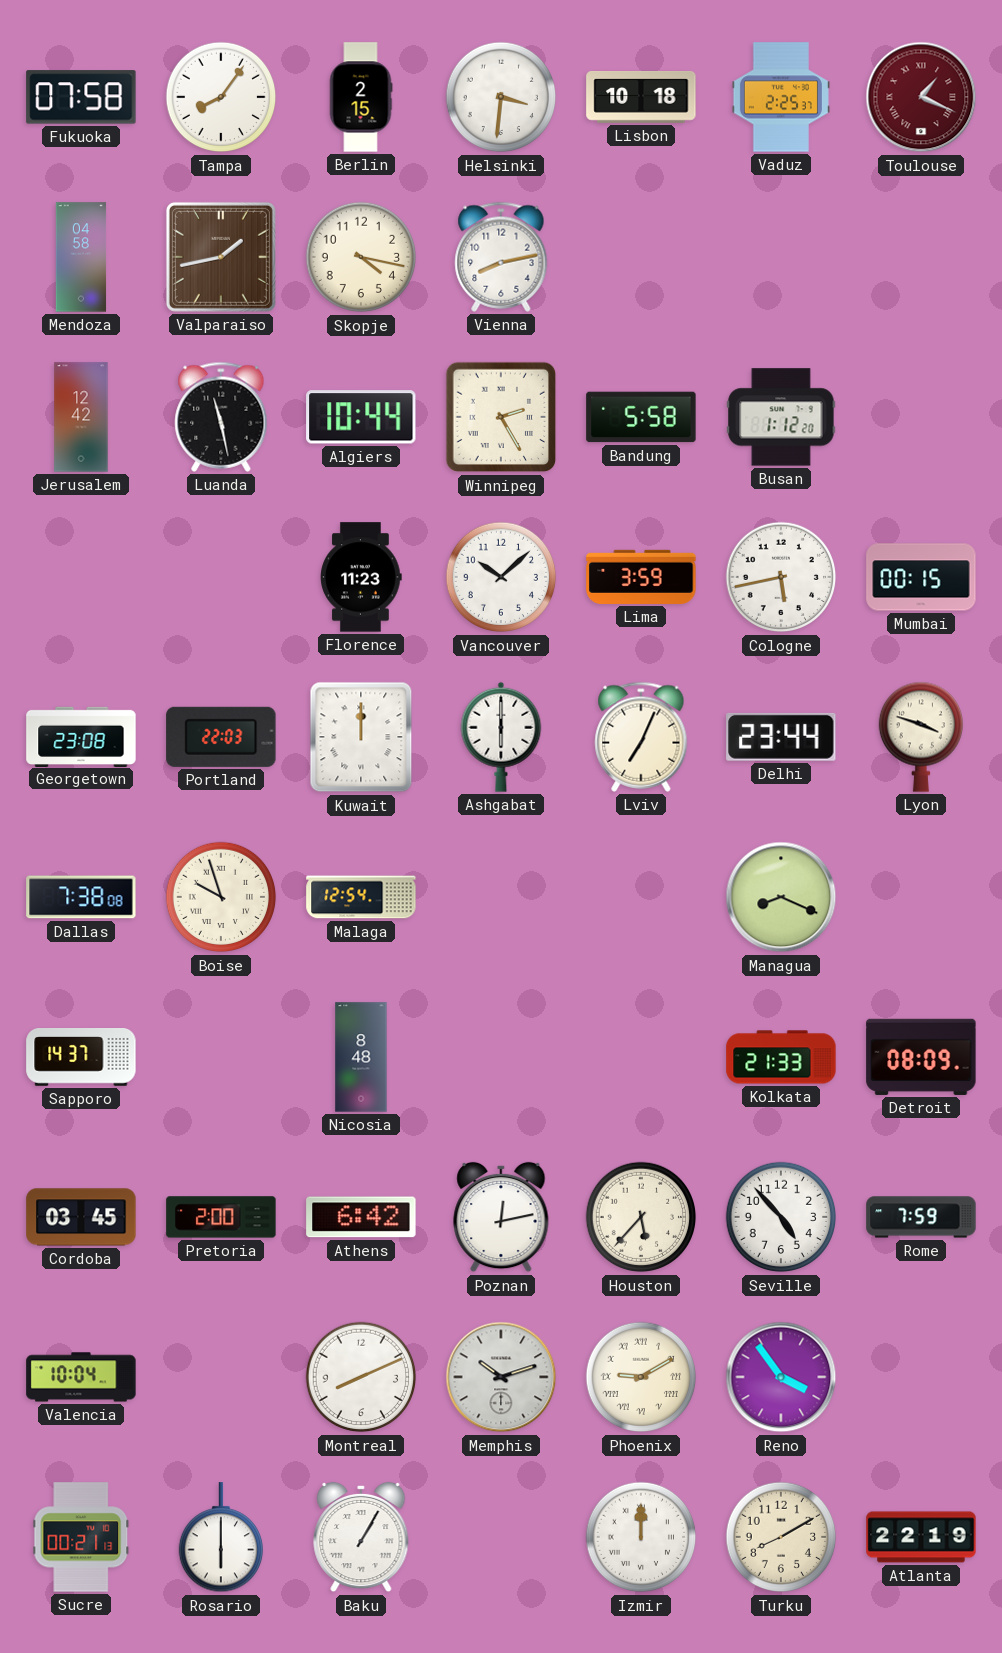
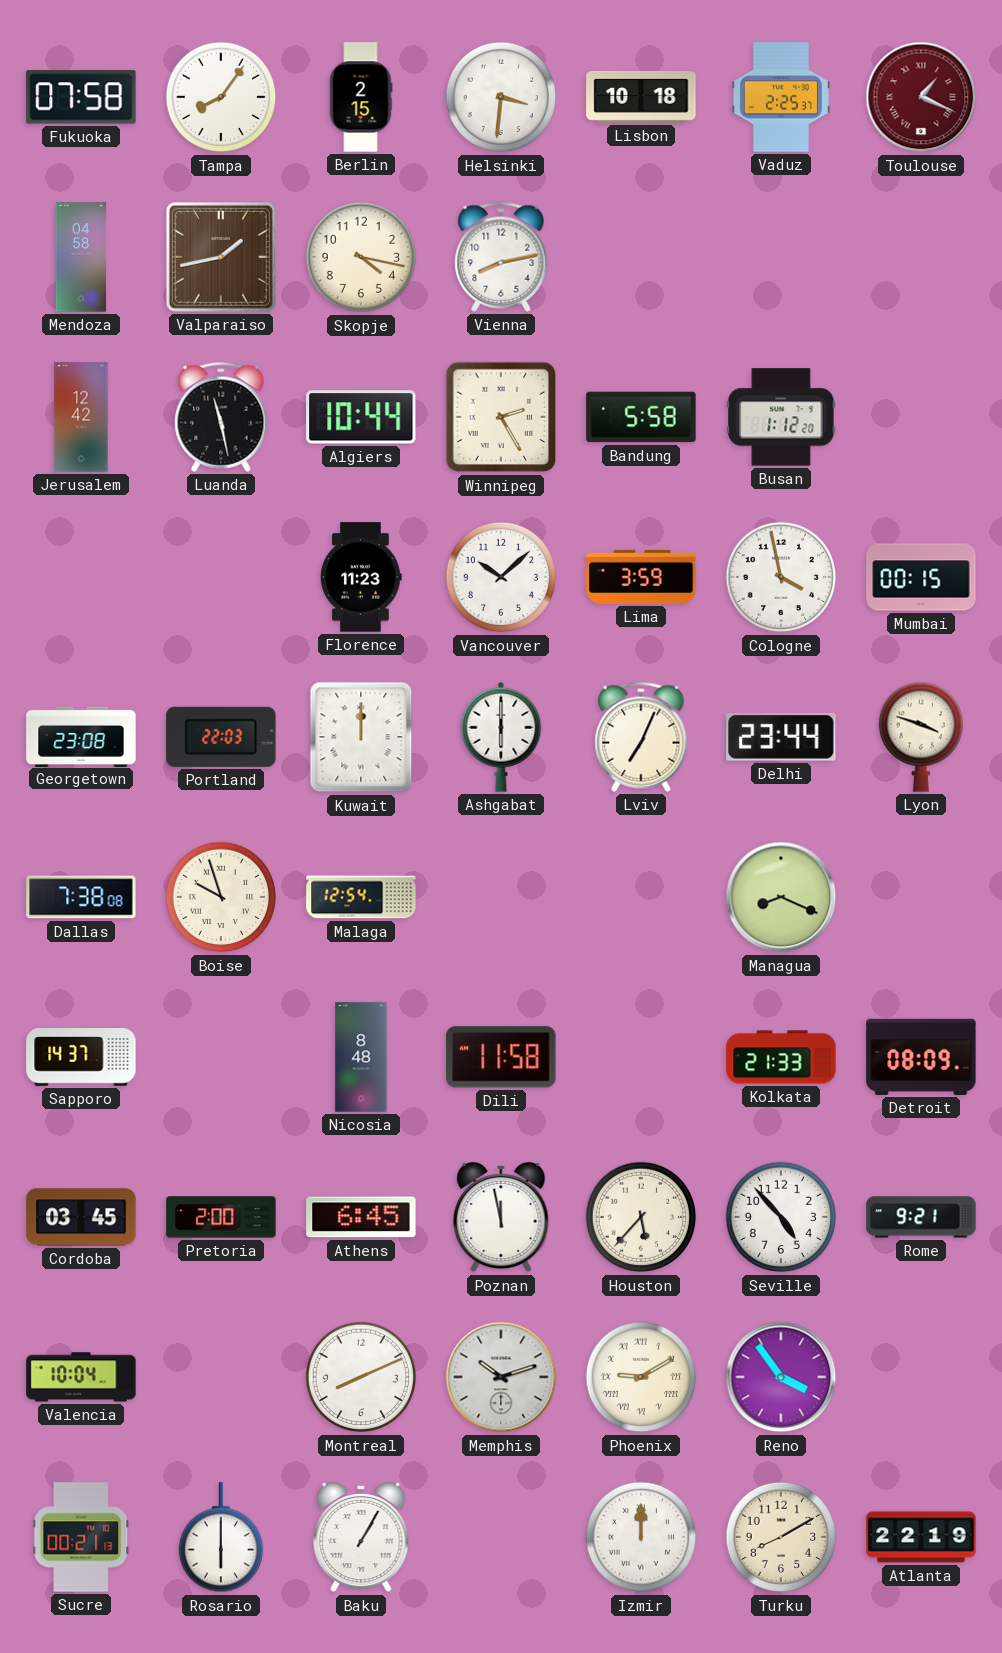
Cologne: 5:43 -> 3:58
Dili: none -> 11:58
Athens: 6:42 -> 6:45
Poznan: 12:13 -> 11:58
Rome: 7:59 -> 9:21
